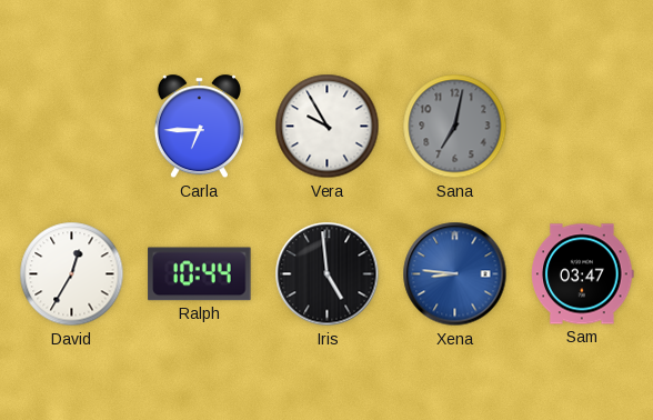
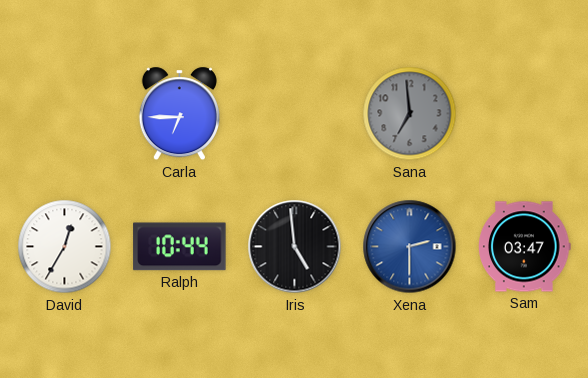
Vera: 9:55 -> none
Sana: 7:02 -> 6:59
Xena: 8:46 -> 2:30
